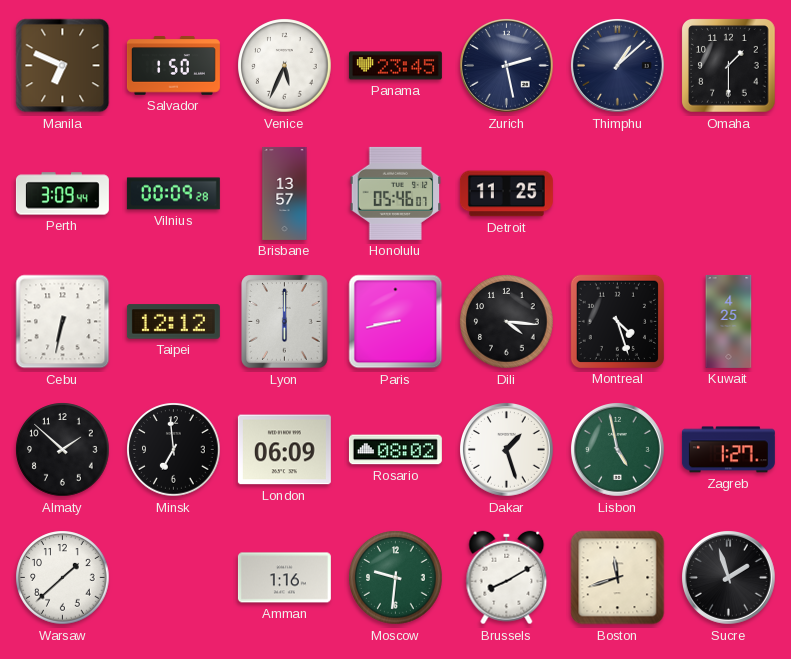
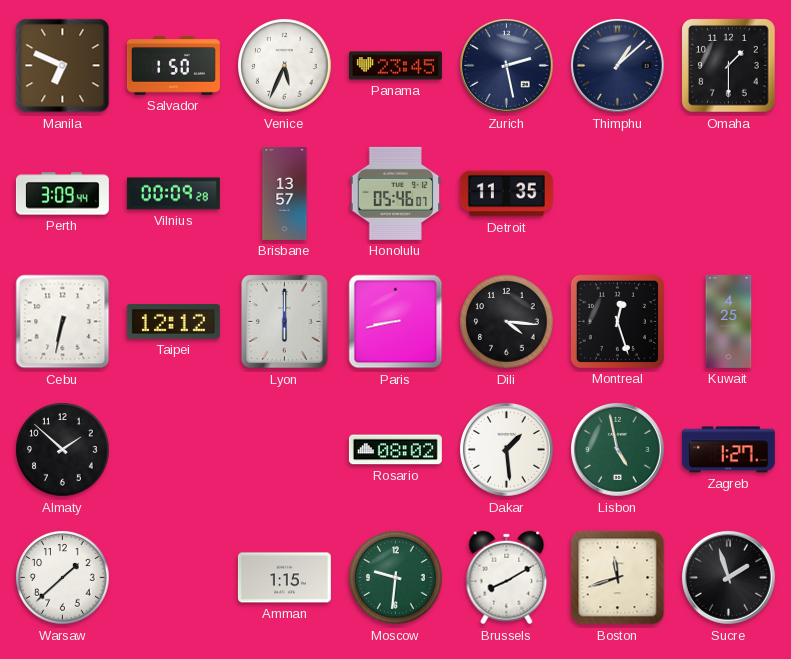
Detroit: 11:25 -> 11:35
Montreal: 4:27 -> 12:27
Minsk: 6:59 -> none
London: 06:09 -> none
Dakar: 1:27 -> 1:29
Amman: 1:16 -> 1:15
